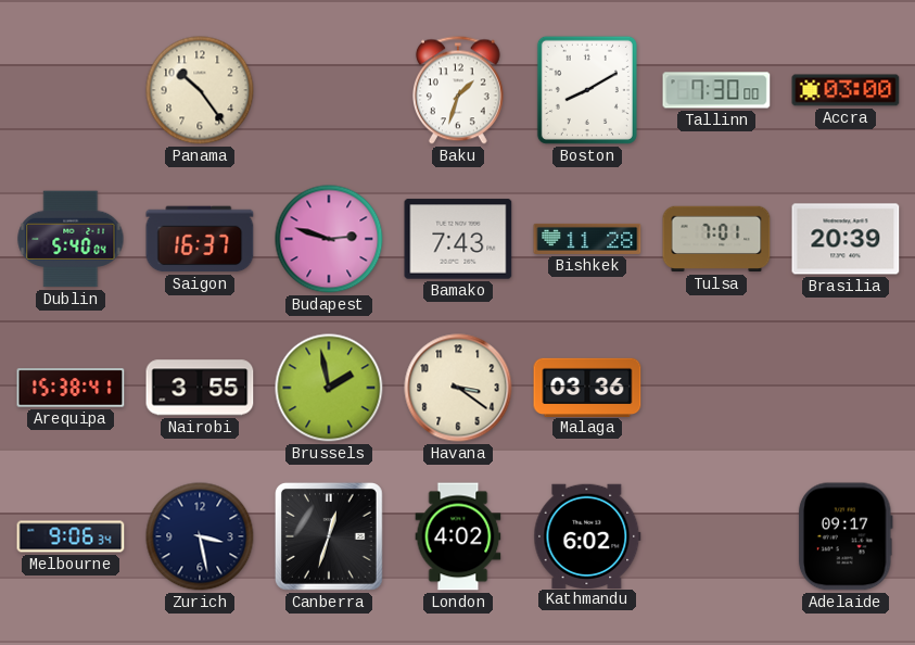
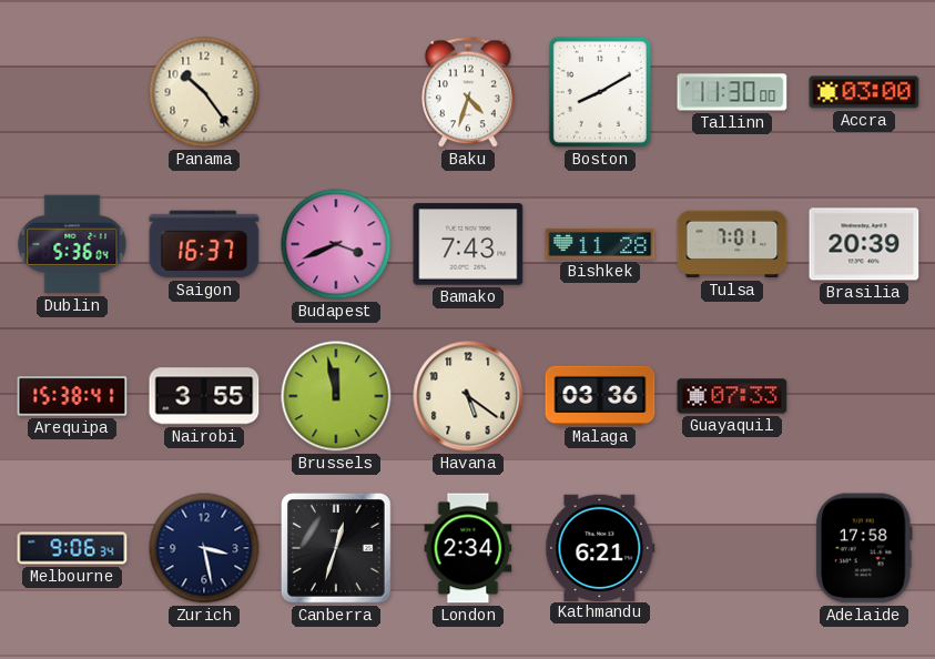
Baku: 1:33 -> 4:33
Tallinn: 7:30 -> 11:30
Dublin: 5:40 -> 5:36
Budapest: 2:48 -> 3:41
Brussels: 1:58 -> 11:58
Havana: 3:21 -> 5:21
Guayaquil: none -> 07:33
London: 4:02 -> 2:34
Kathmandu: 6:02 -> 6:21
Adelaide: 09:17 -> 17:58
